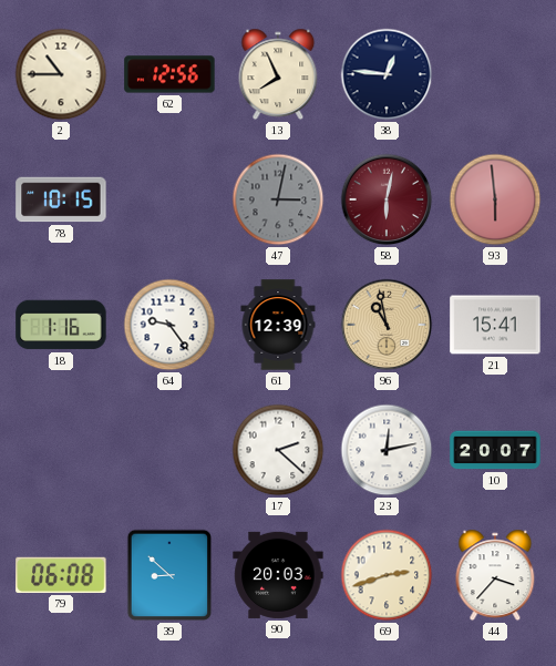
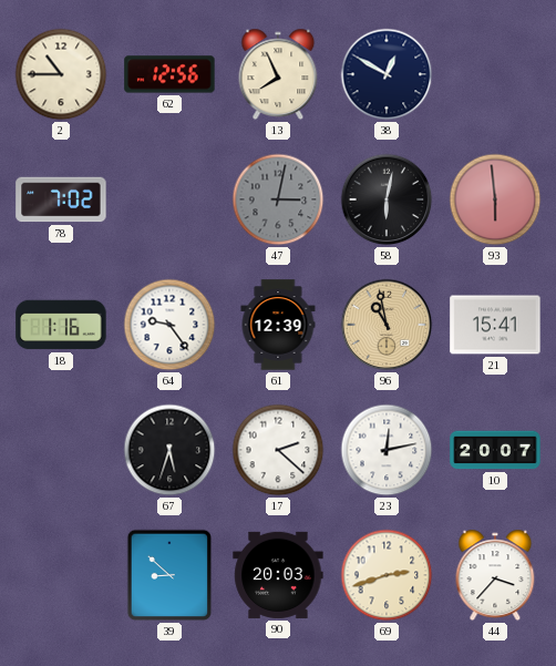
38: 12:46 -> 12:50
78: 10:15 -> 7:02
58 dial: burgundy -> black
67: none -> 5:33
79: 06:08 -> none
